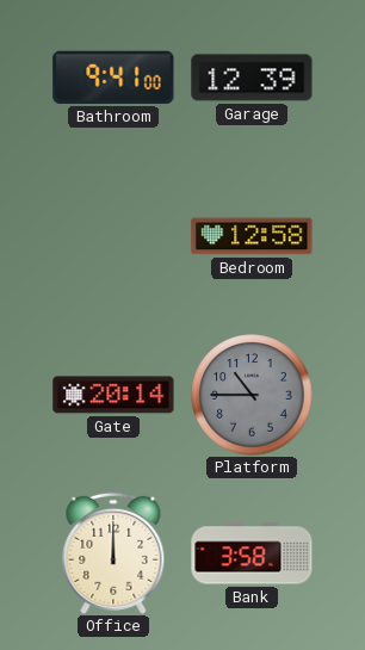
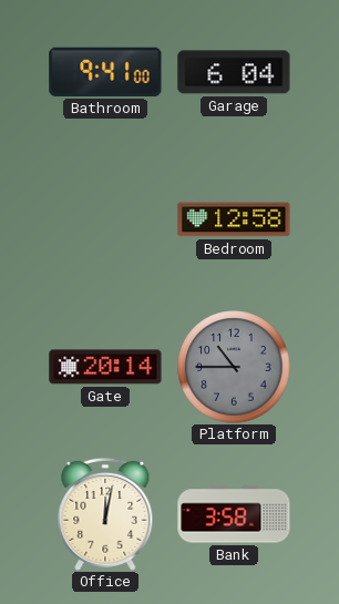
Garage: 12:39 -> 6:04
Office: 12:00 -> 12:02
